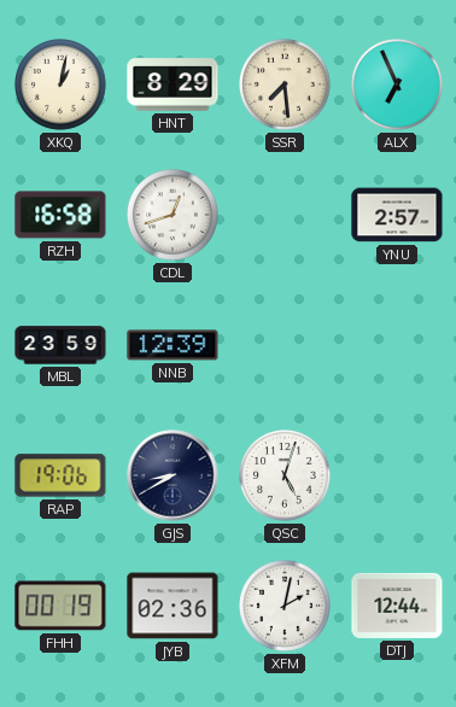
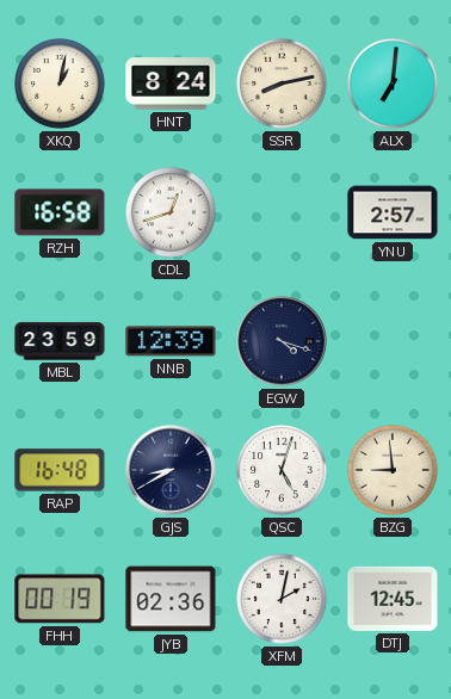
HNT: 8:29 -> 8:24
SSR: 7:29 -> 8:13
ALX: 6:56 -> 7:01
EGW: none -> 4:18
RAP: 19:06 -> 16:48
BZG: none -> 8:59
DTJ: 12:44 -> 12:45
